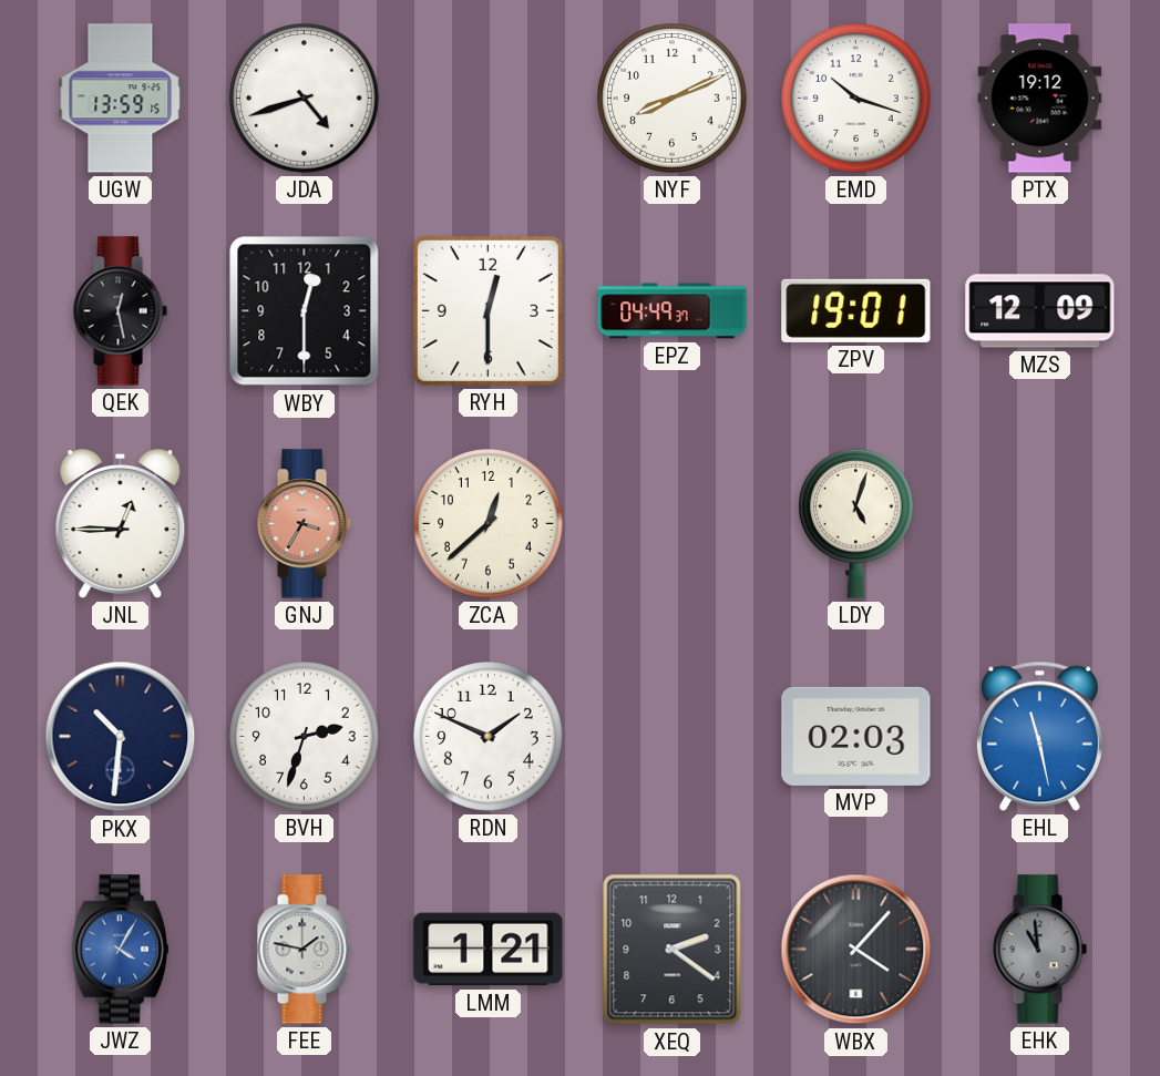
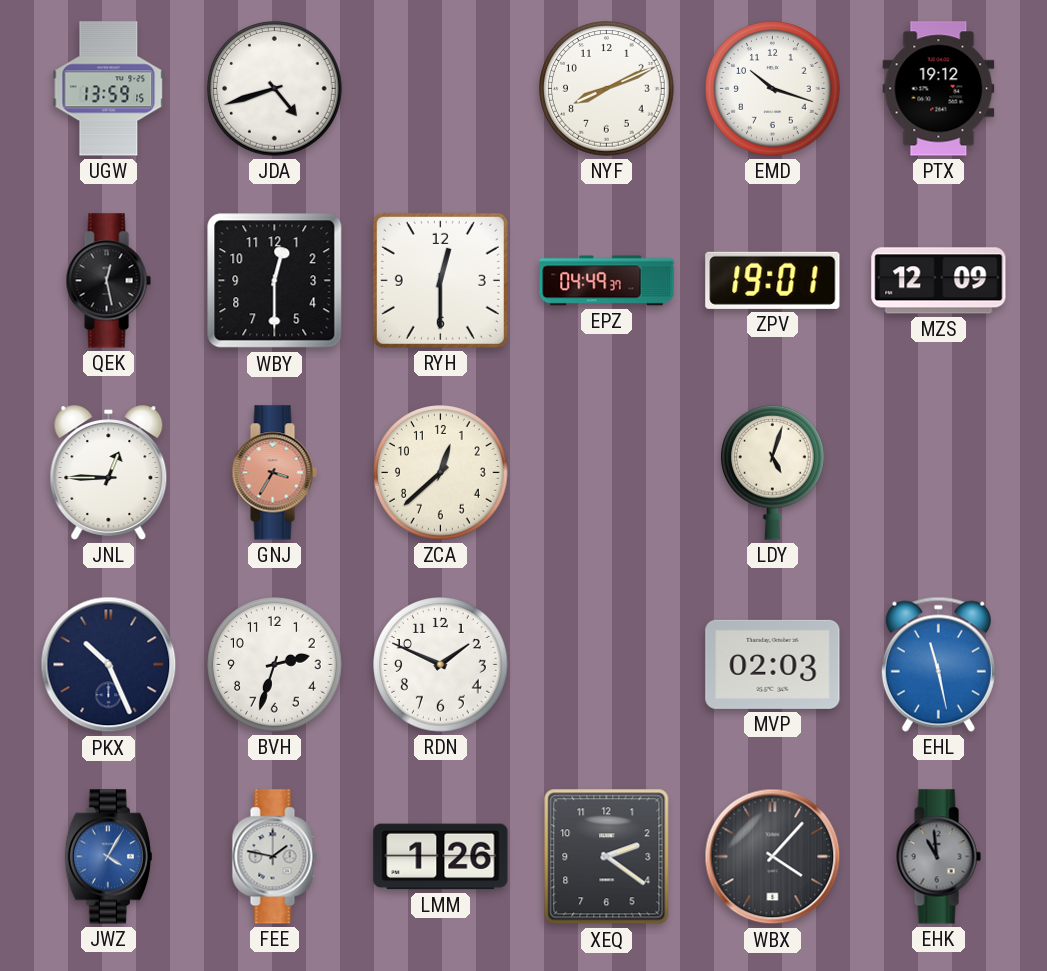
PKX: 10:31 -> 10:26
LMM: 1:21 -> 1:26
